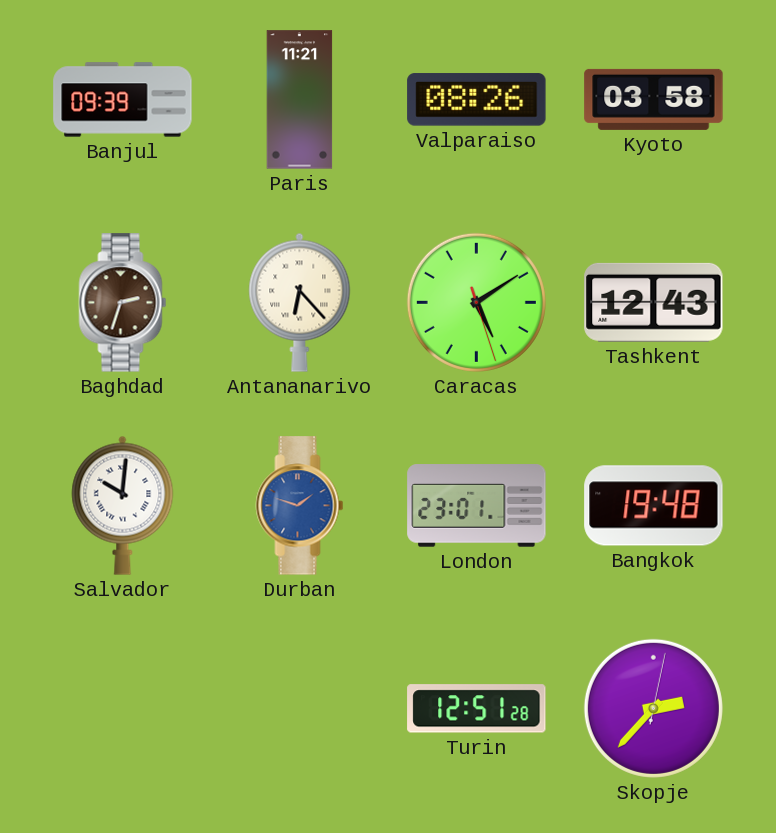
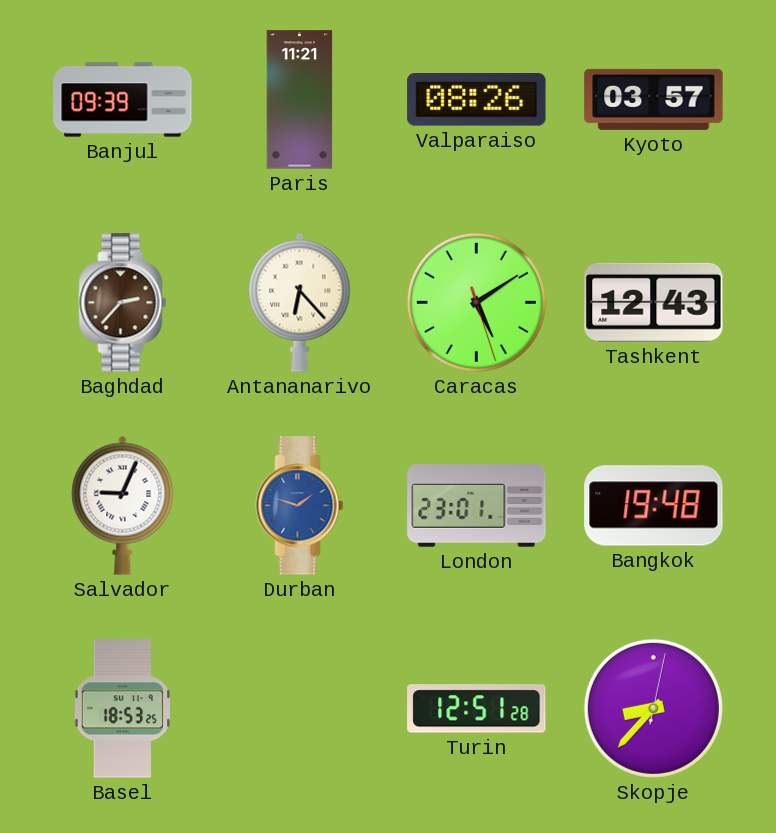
Kyoto: 03:58 -> 03:57
Baghdad: 2:33 -> 2:37
Salvador: 10:01 -> 9:04
Basel: none -> 18:53
Skopje: 2:37 -> 8:37
